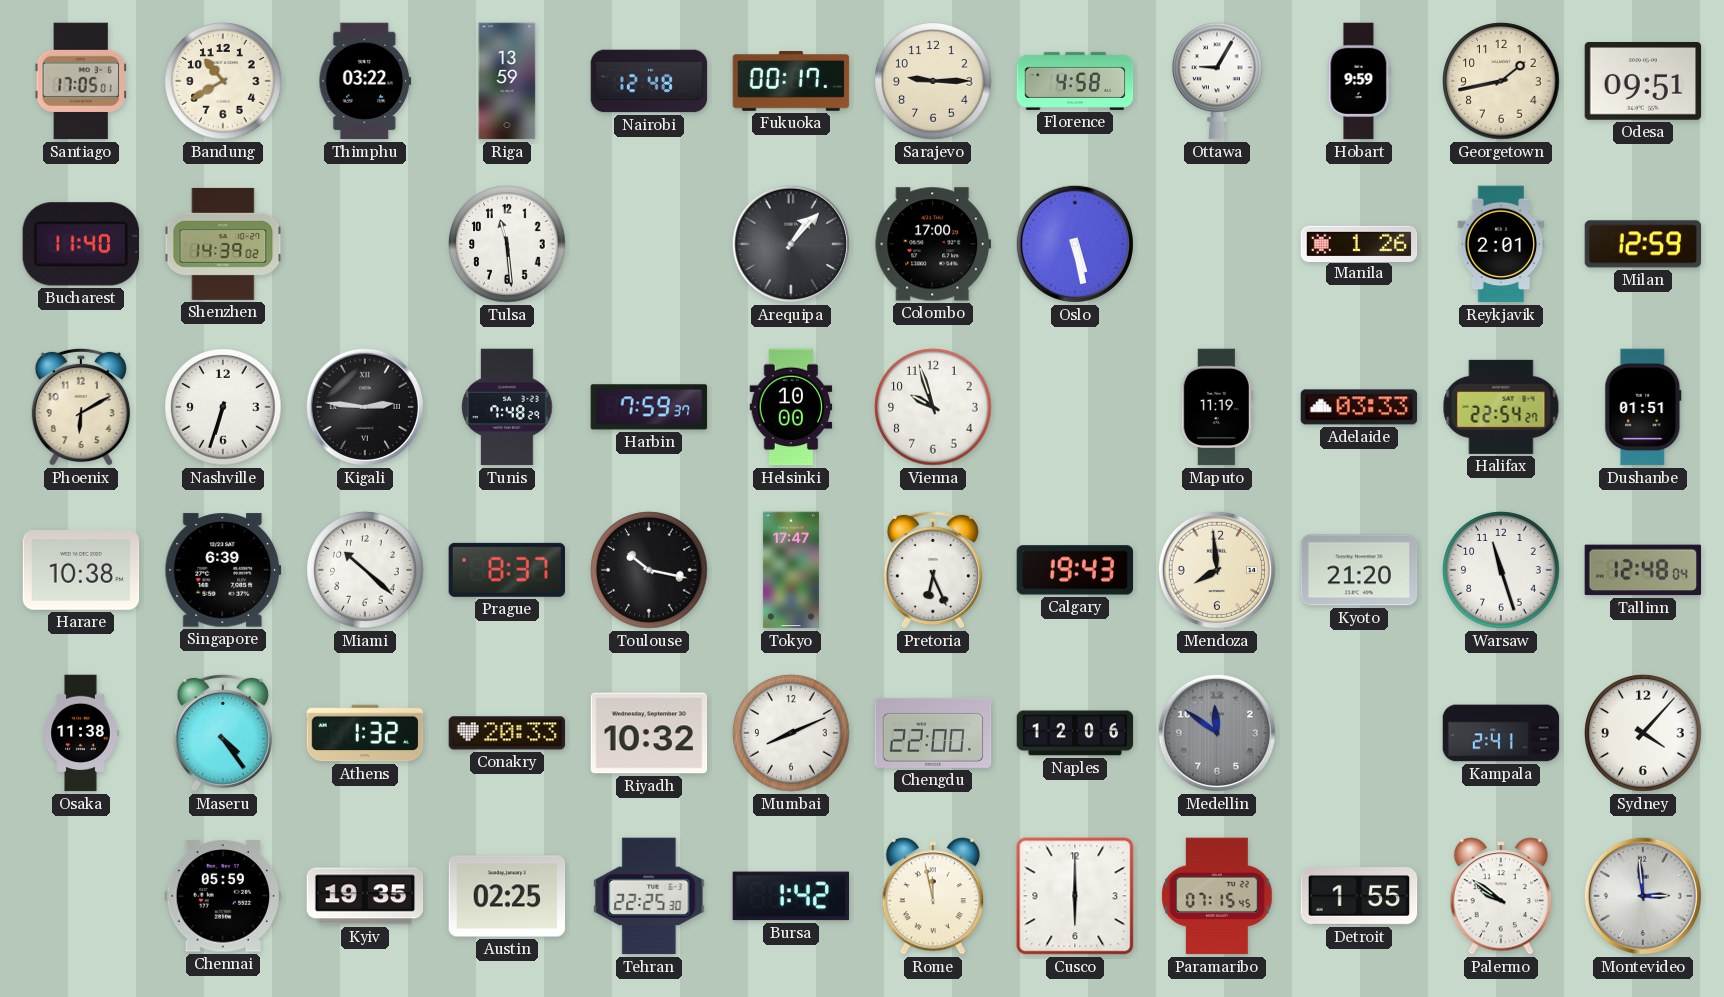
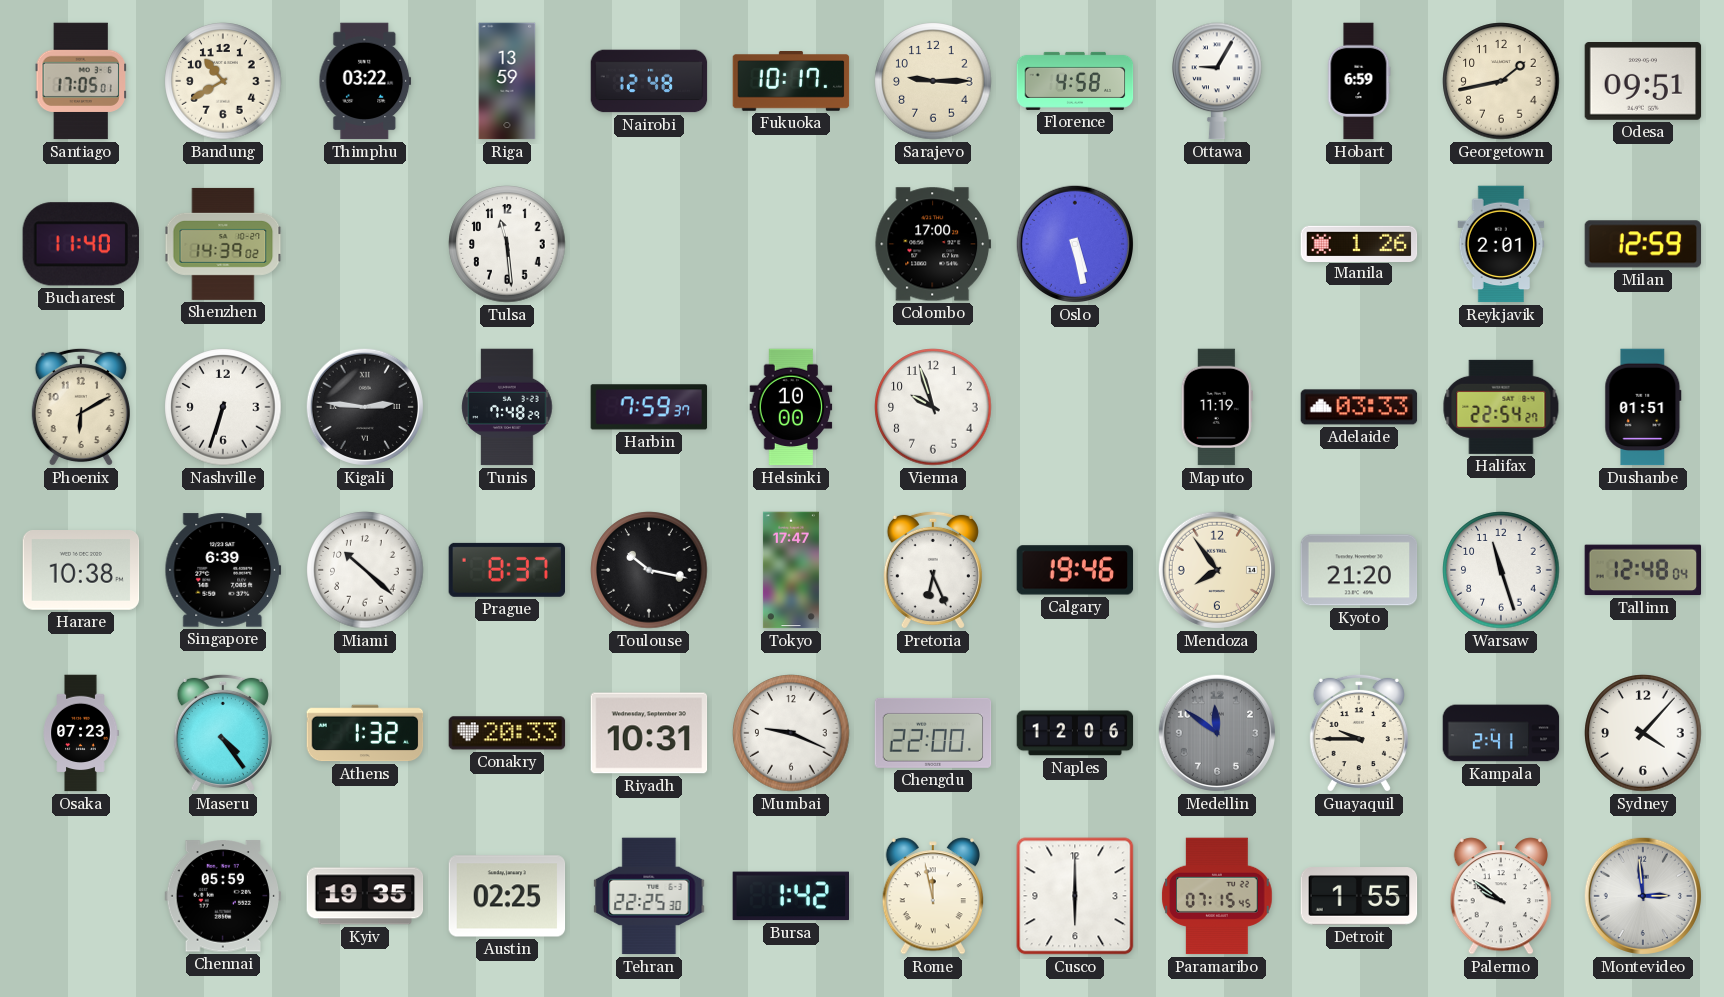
Fukuoka: 00:17 -> 10:17
Hobart: 9:59 -> 6:59
Arequipa: 1:07 -> none
Calgary: 19:43 -> 19:46
Mendoza: 7:59 -> 7:54
Osaka: 11:38 -> 07:23
Riyadh: 10:32 -> 10:31
Mumbai: 8:11 -> 9:19
Guayaquil: none -> 9:45
